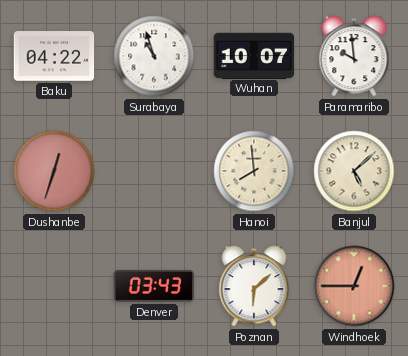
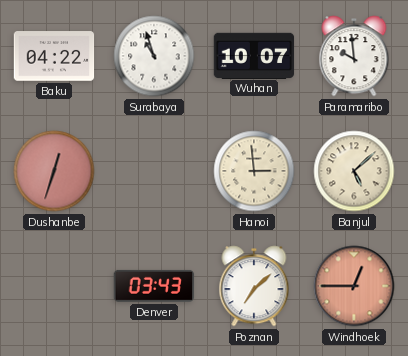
Hanoi: 7:59 -> 2:59
Poznan: 6:08 -> 7:08
